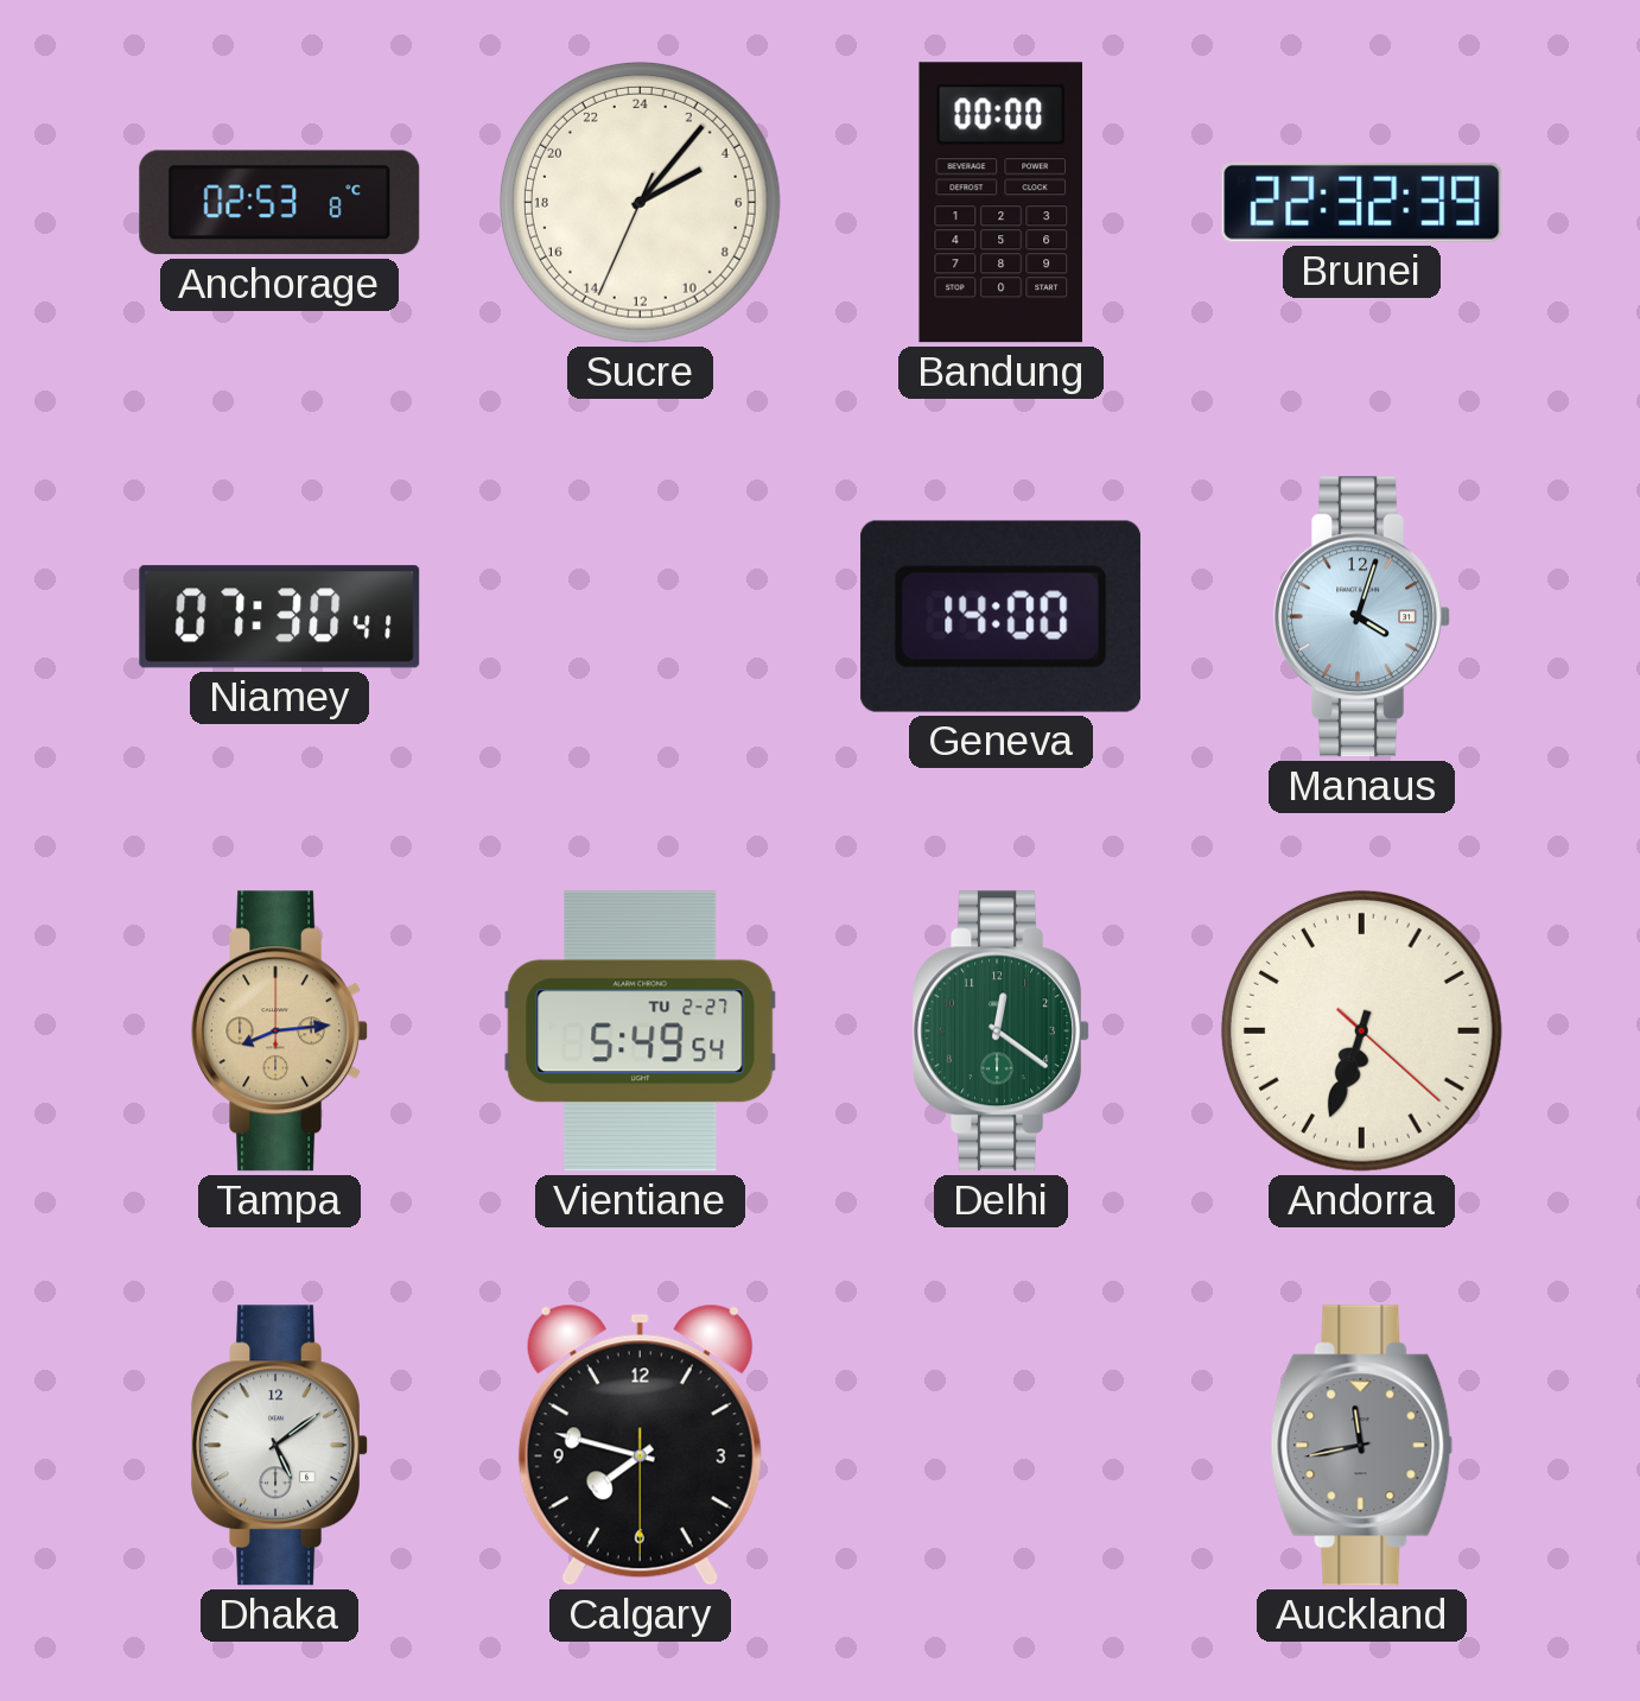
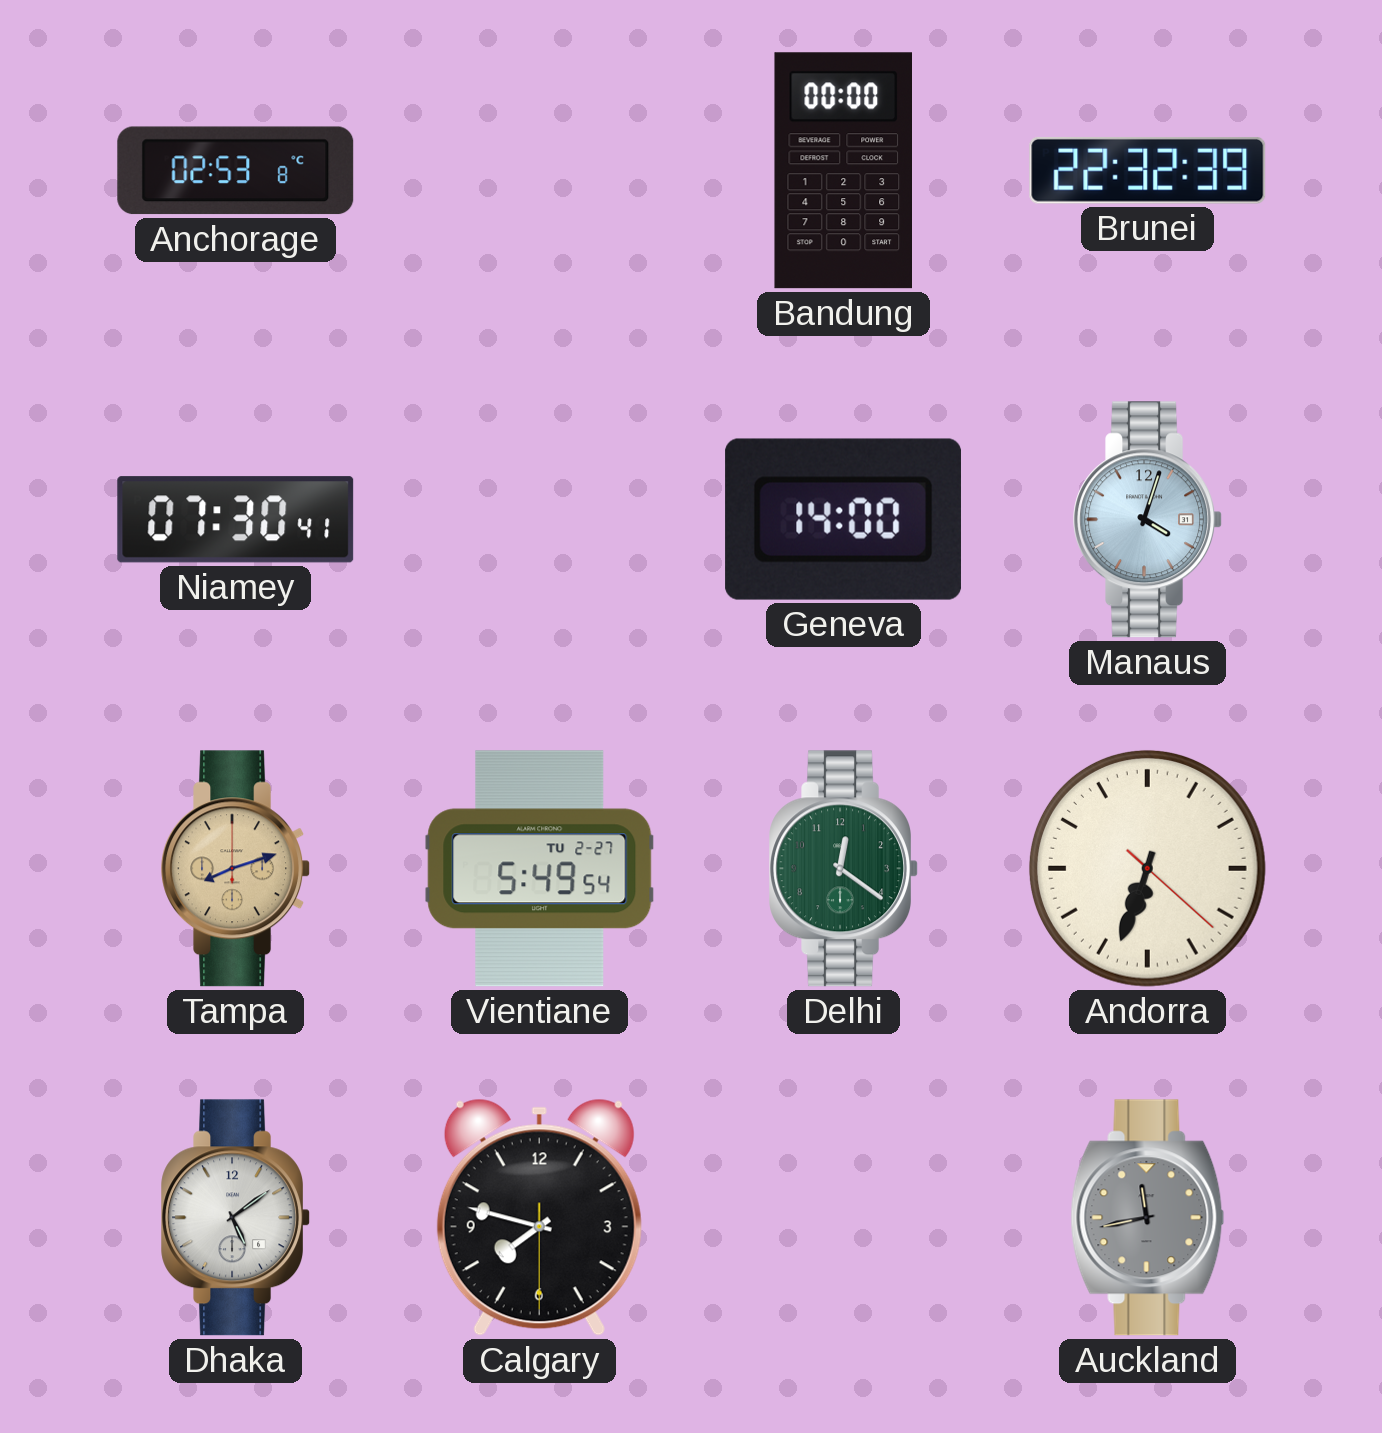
Sucre: 4:06 -> none
Tampa: 8:14 -> 8:12
